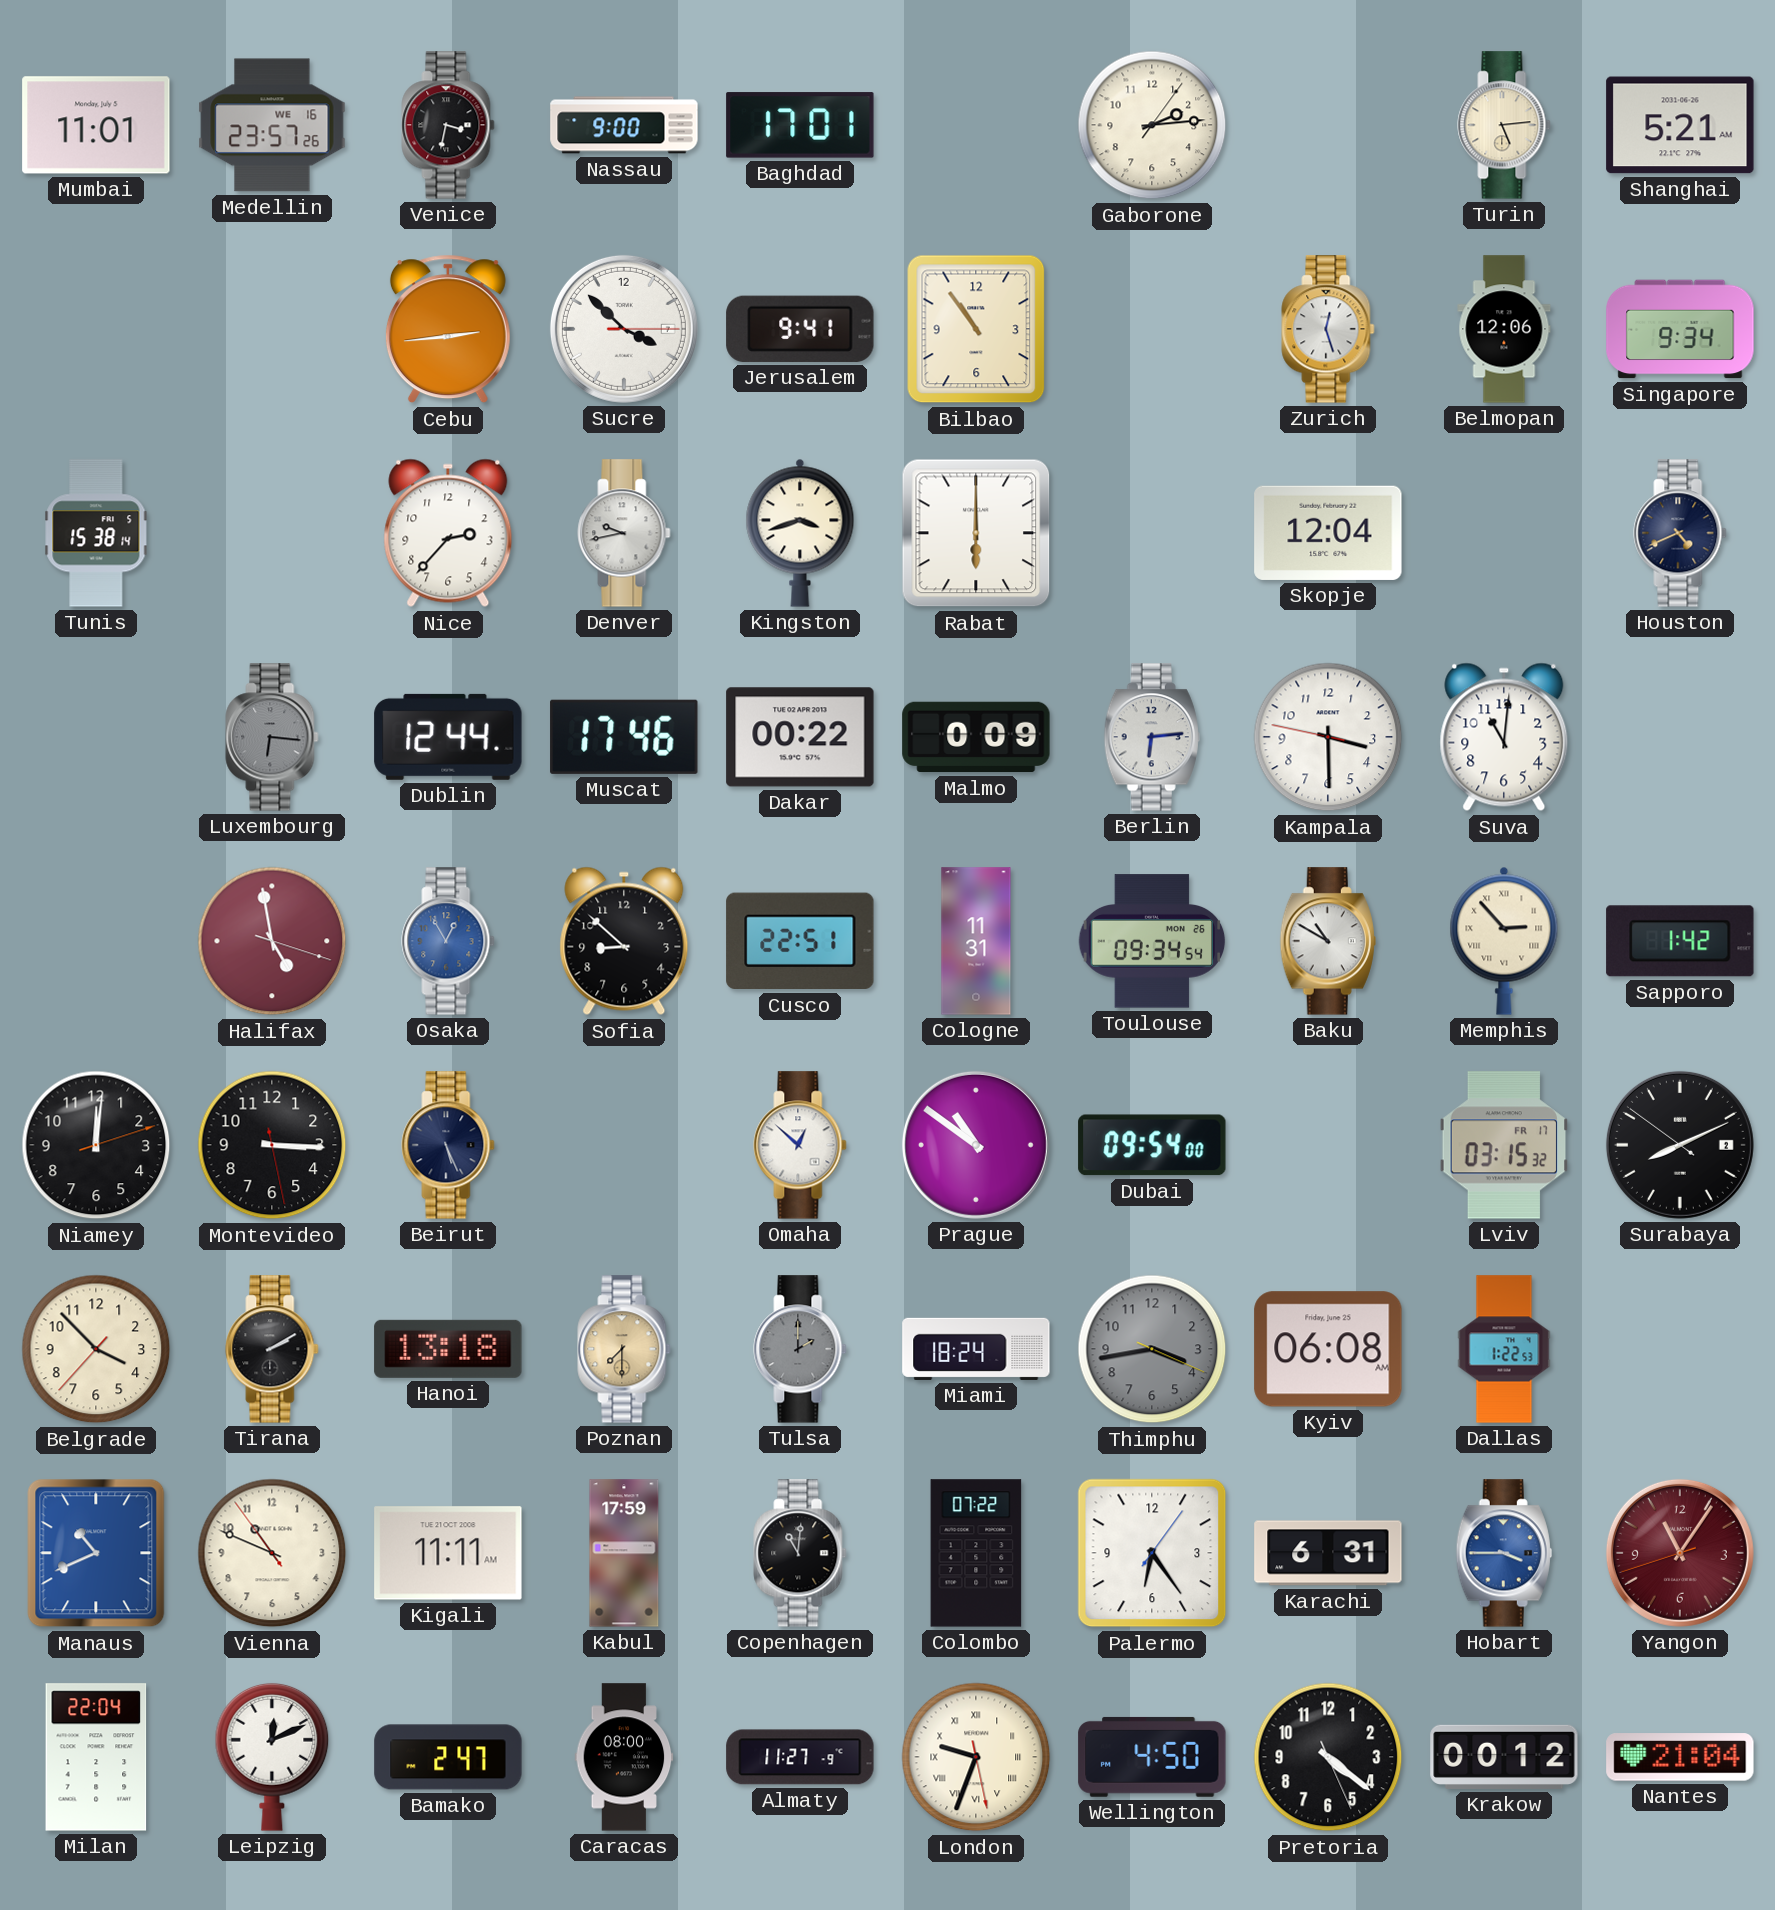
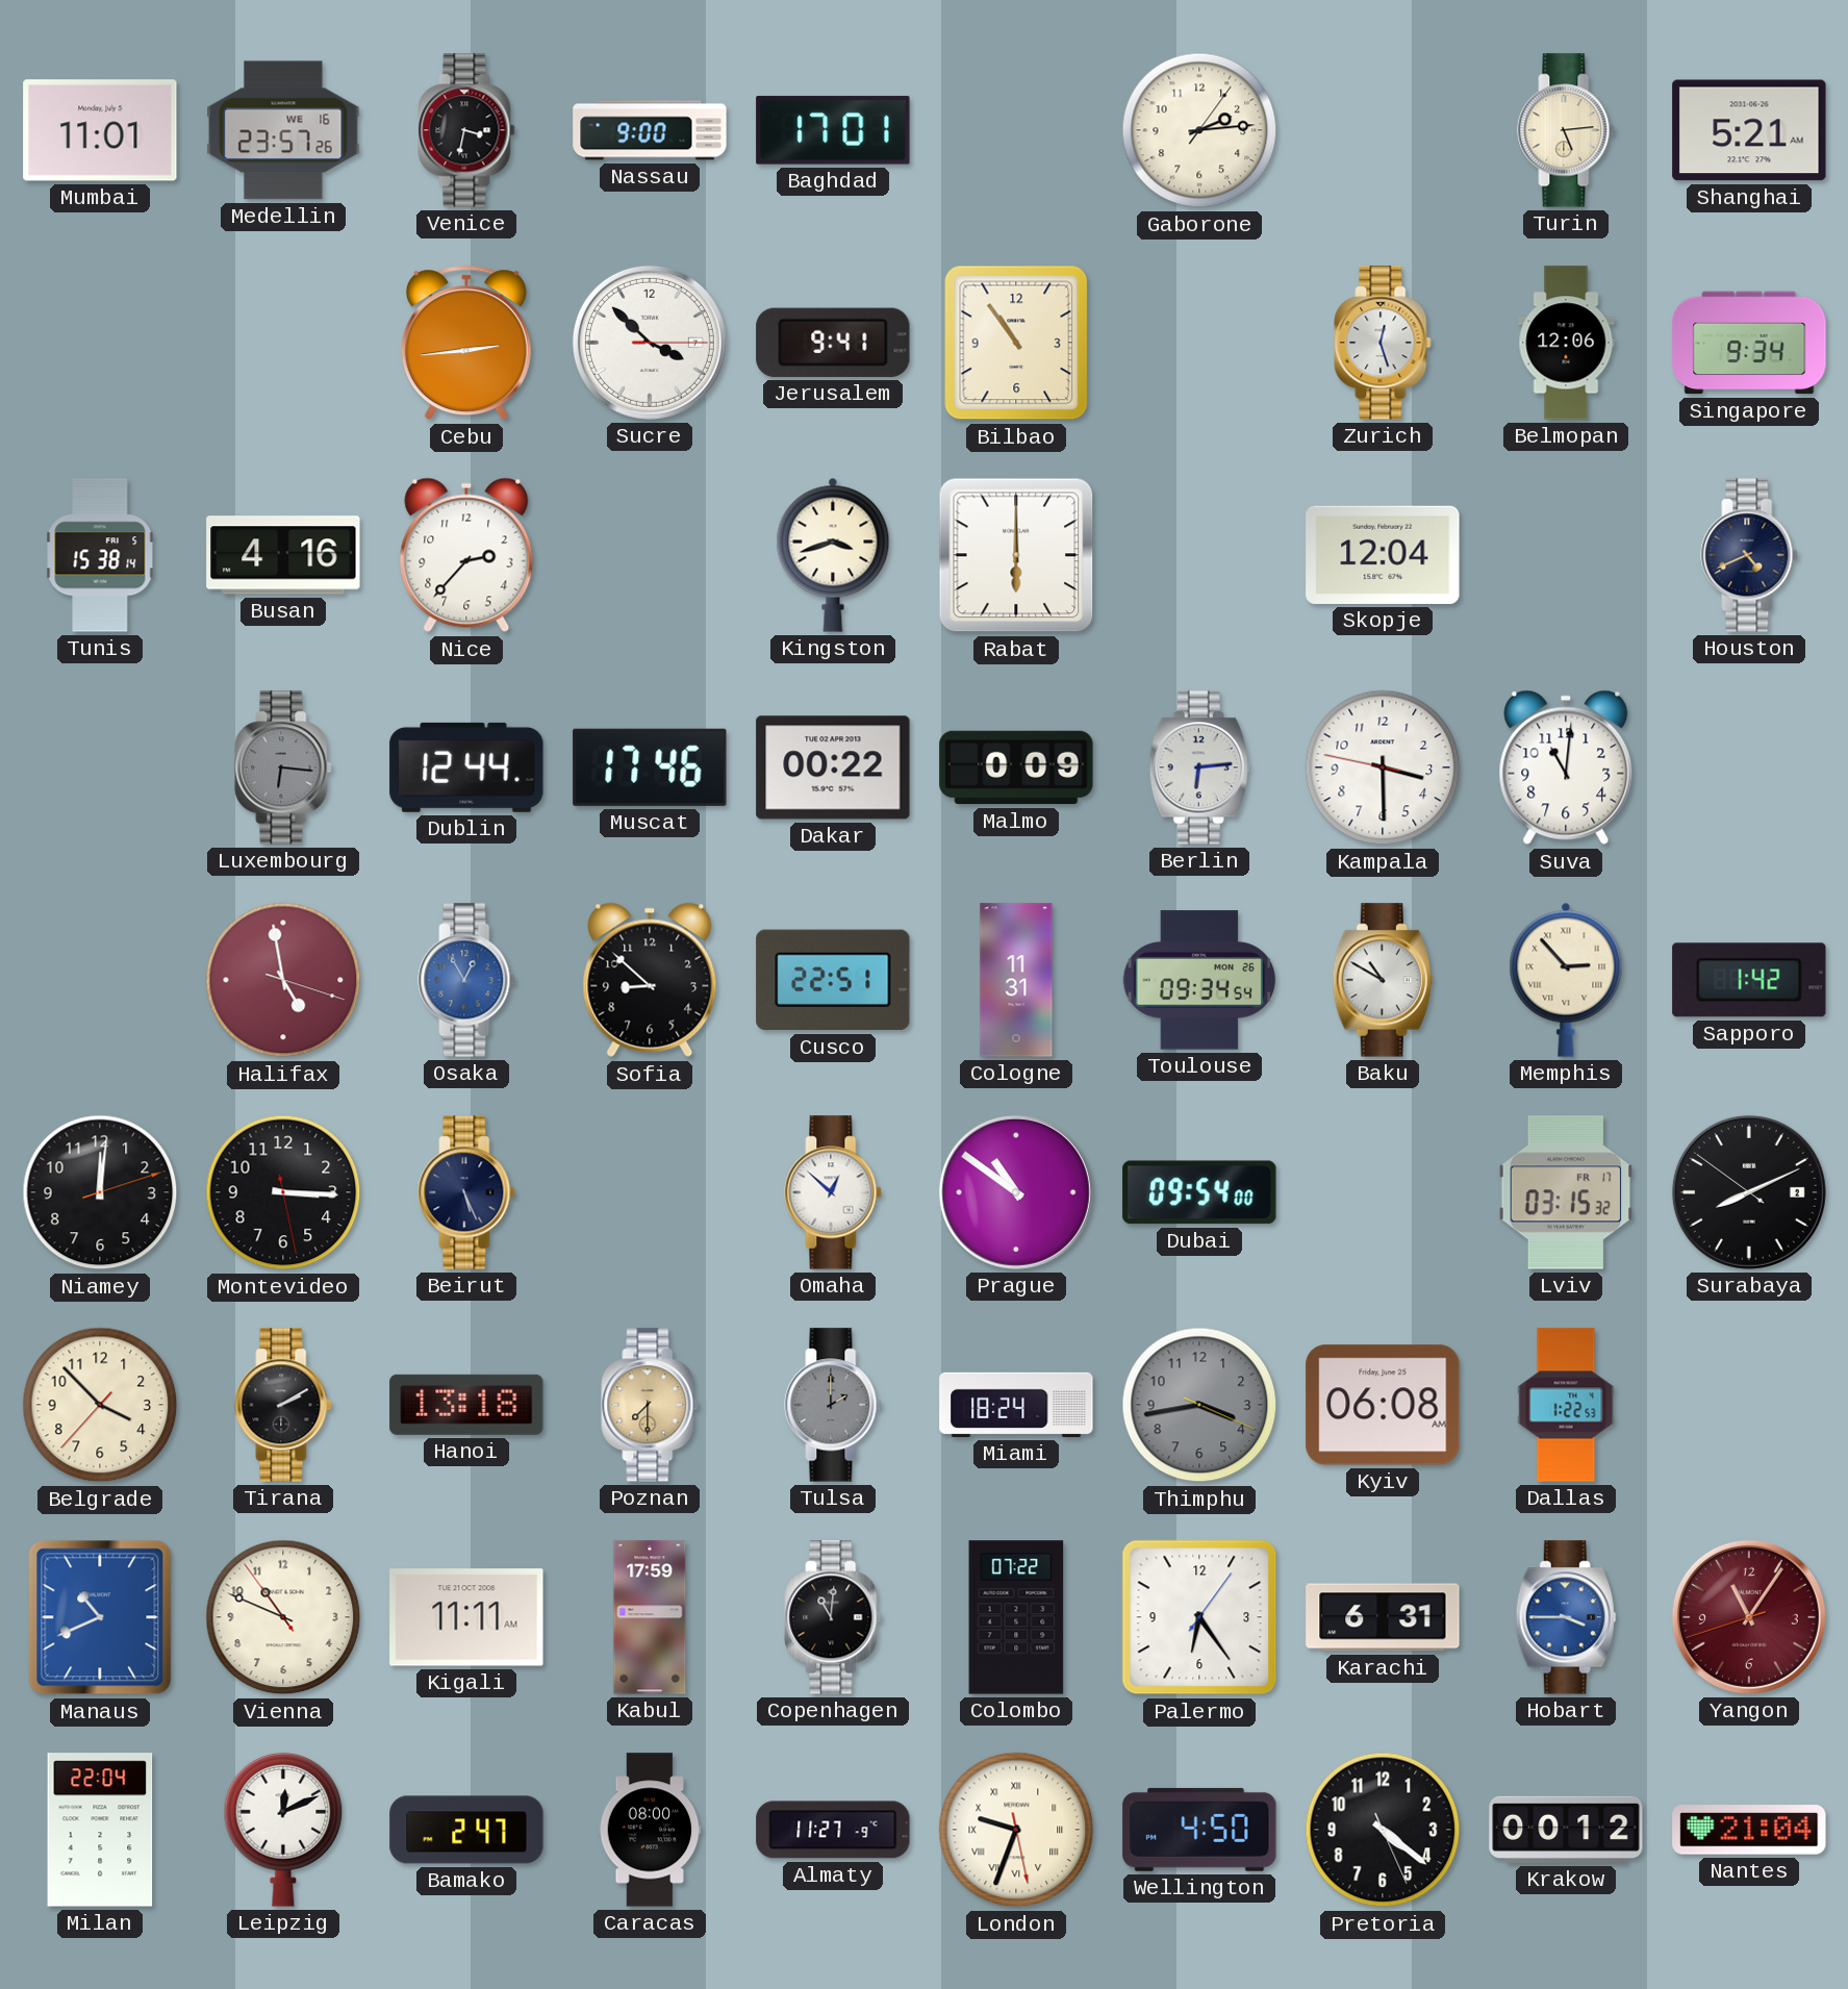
Busan: none -> 4:16
Denver: 9:43 -> none
